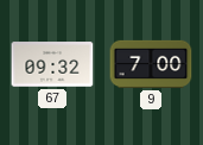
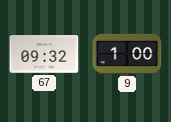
9: 7:00 -> 1:00
